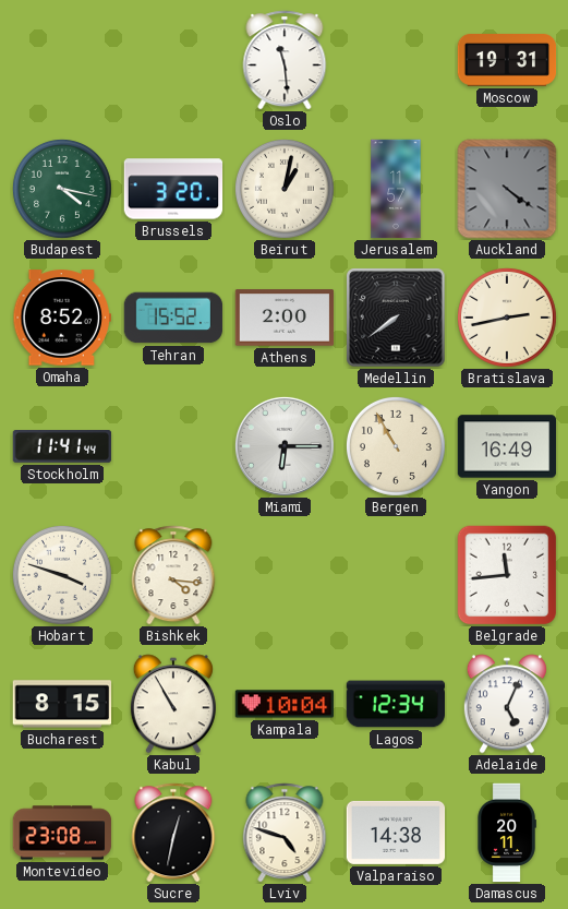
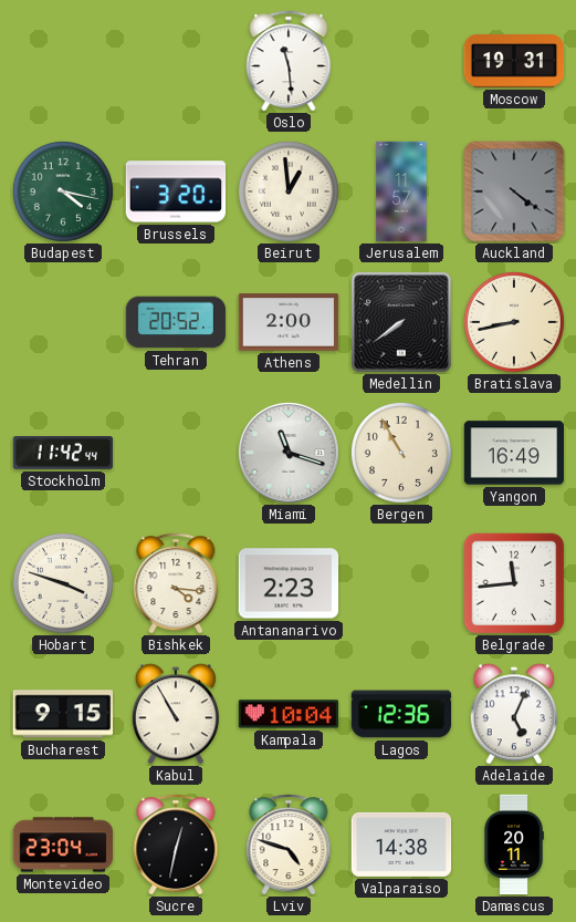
Beirut: 1:02 -> 12:59
Omaha: 8:52 -> none
Tehran: 15:52 -> 20:52
Bratislava: 2:43 -> 8:43
Stockholm: 11:41 -> 11:42
Miami: 6:15 -> 11:18
Antananarivo: none -> 2:23
Bucharest: 8:15 -> 9:15
Lagos: 12:34 -> 12:36
Montevideo: 23:08 -> 23:04
